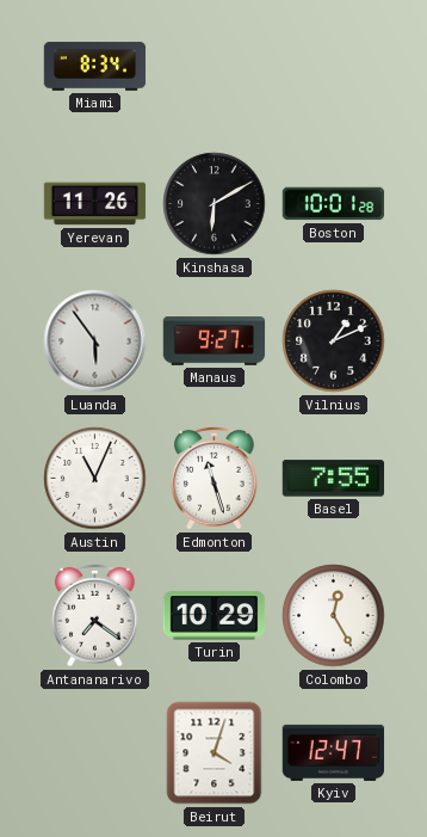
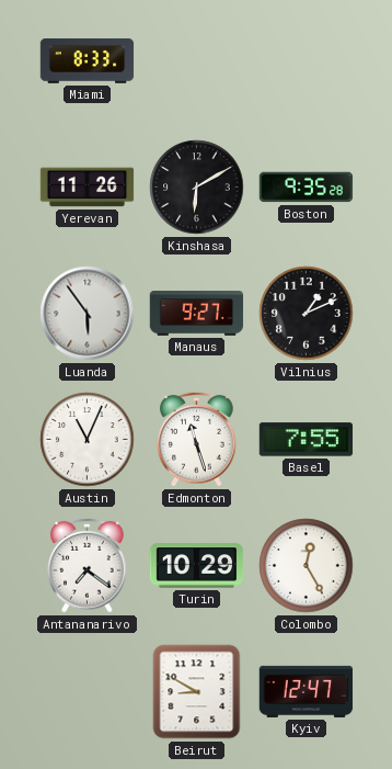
Miami: 8:34 -> 8:33
Boston: 10:01 -> 9:35
Beirut: 4:03 -> 8:50
